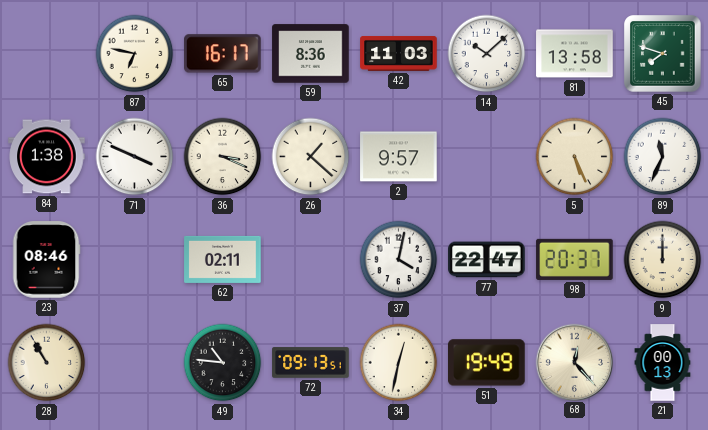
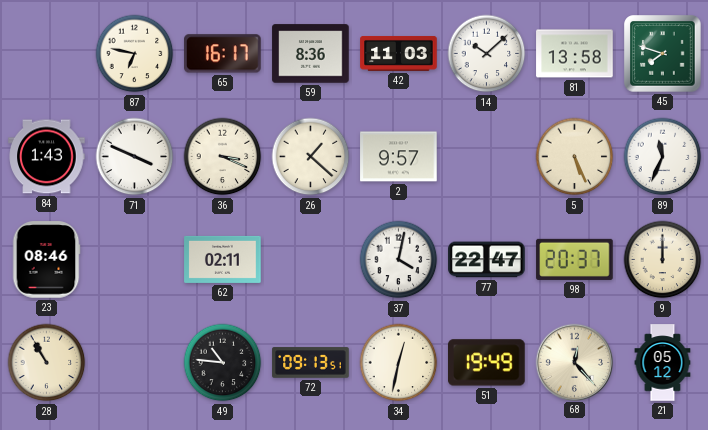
84: 1:38 -> 1:43
21: 00:13 -> 05:12
